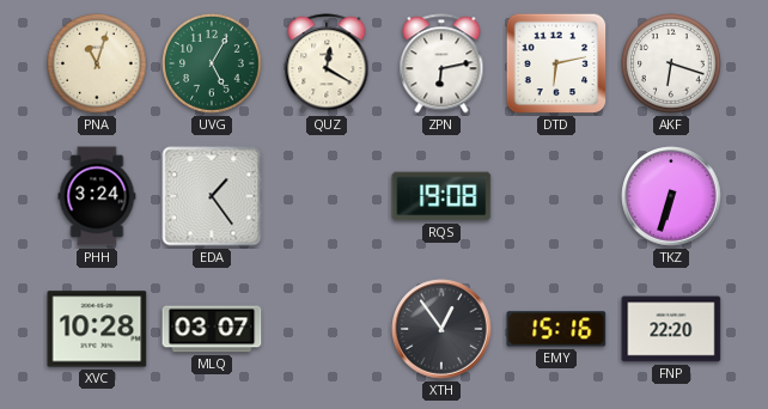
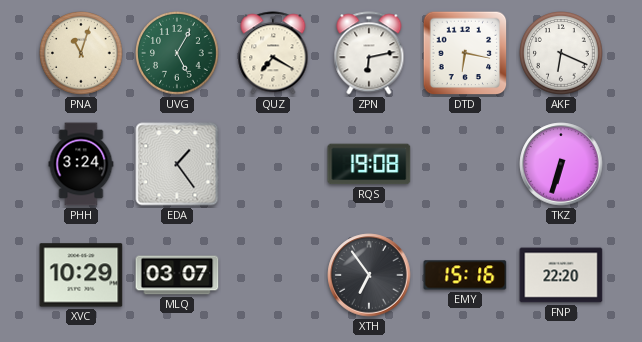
QUZ: 12:20 -> 7:20
DTD: 6:13 -> 6:17
AKF: 6:18 -> 6:19
XVC: 10:28 -> 10:29
XTH: 12:54 -> 6:54
